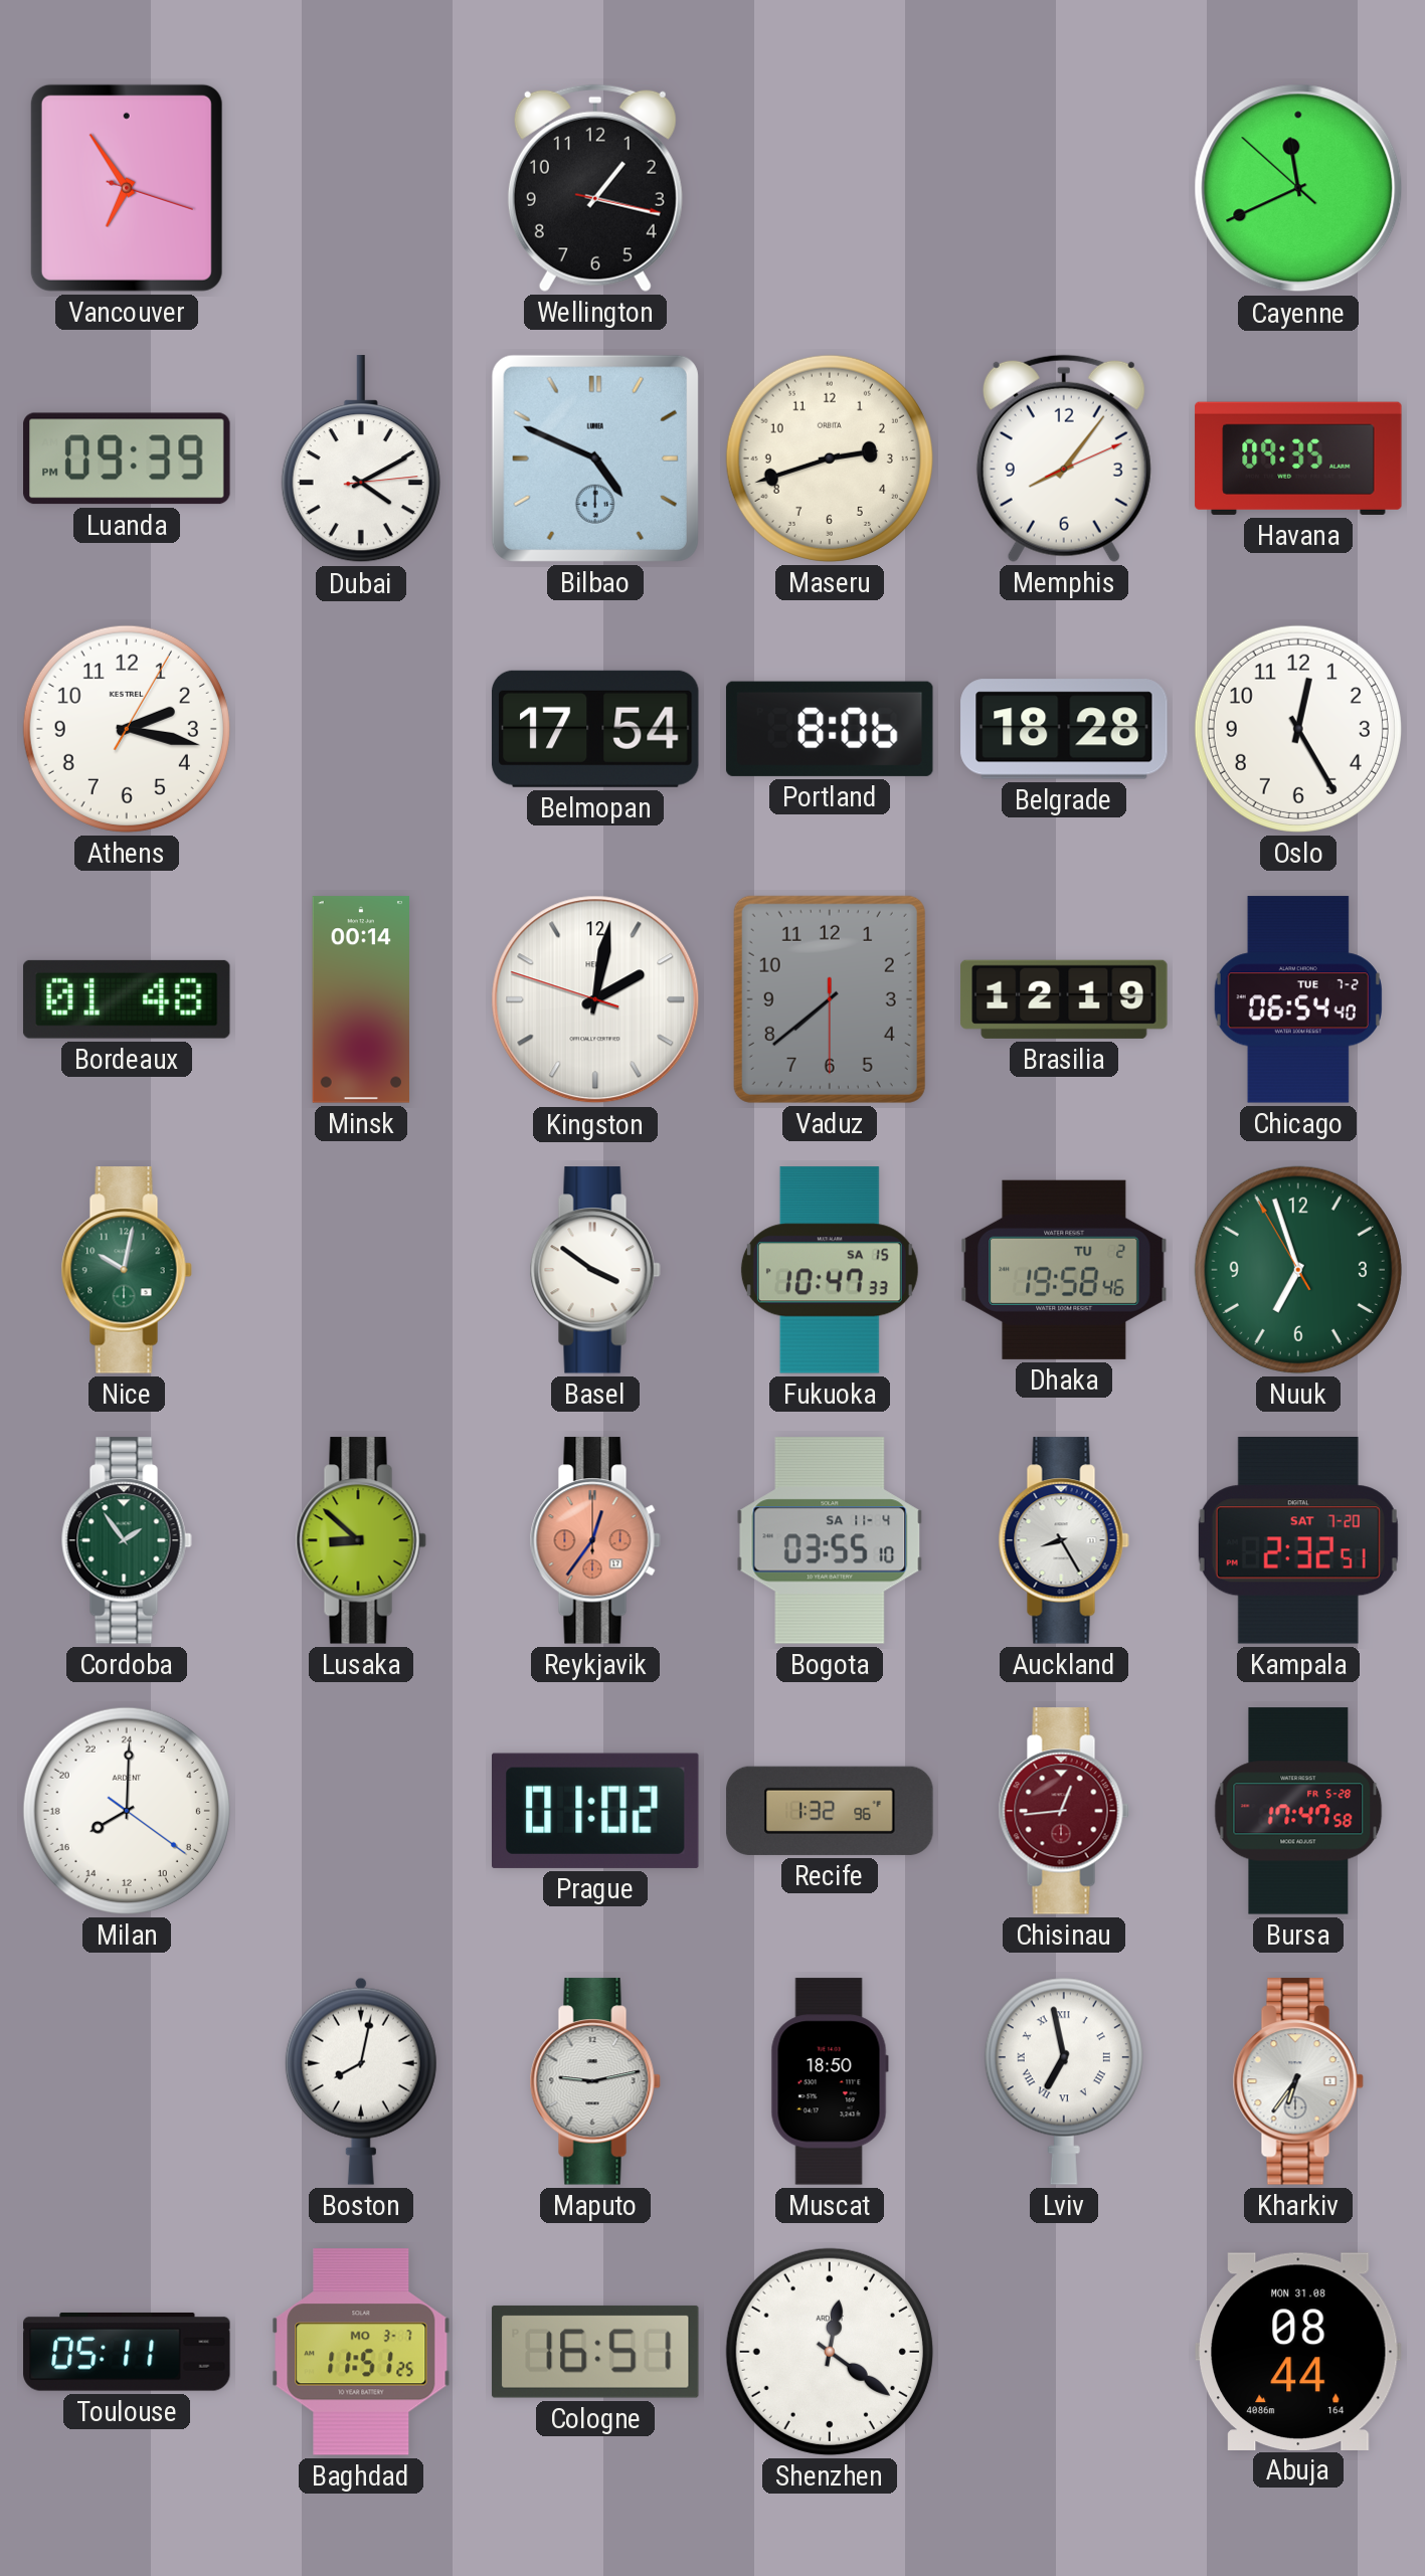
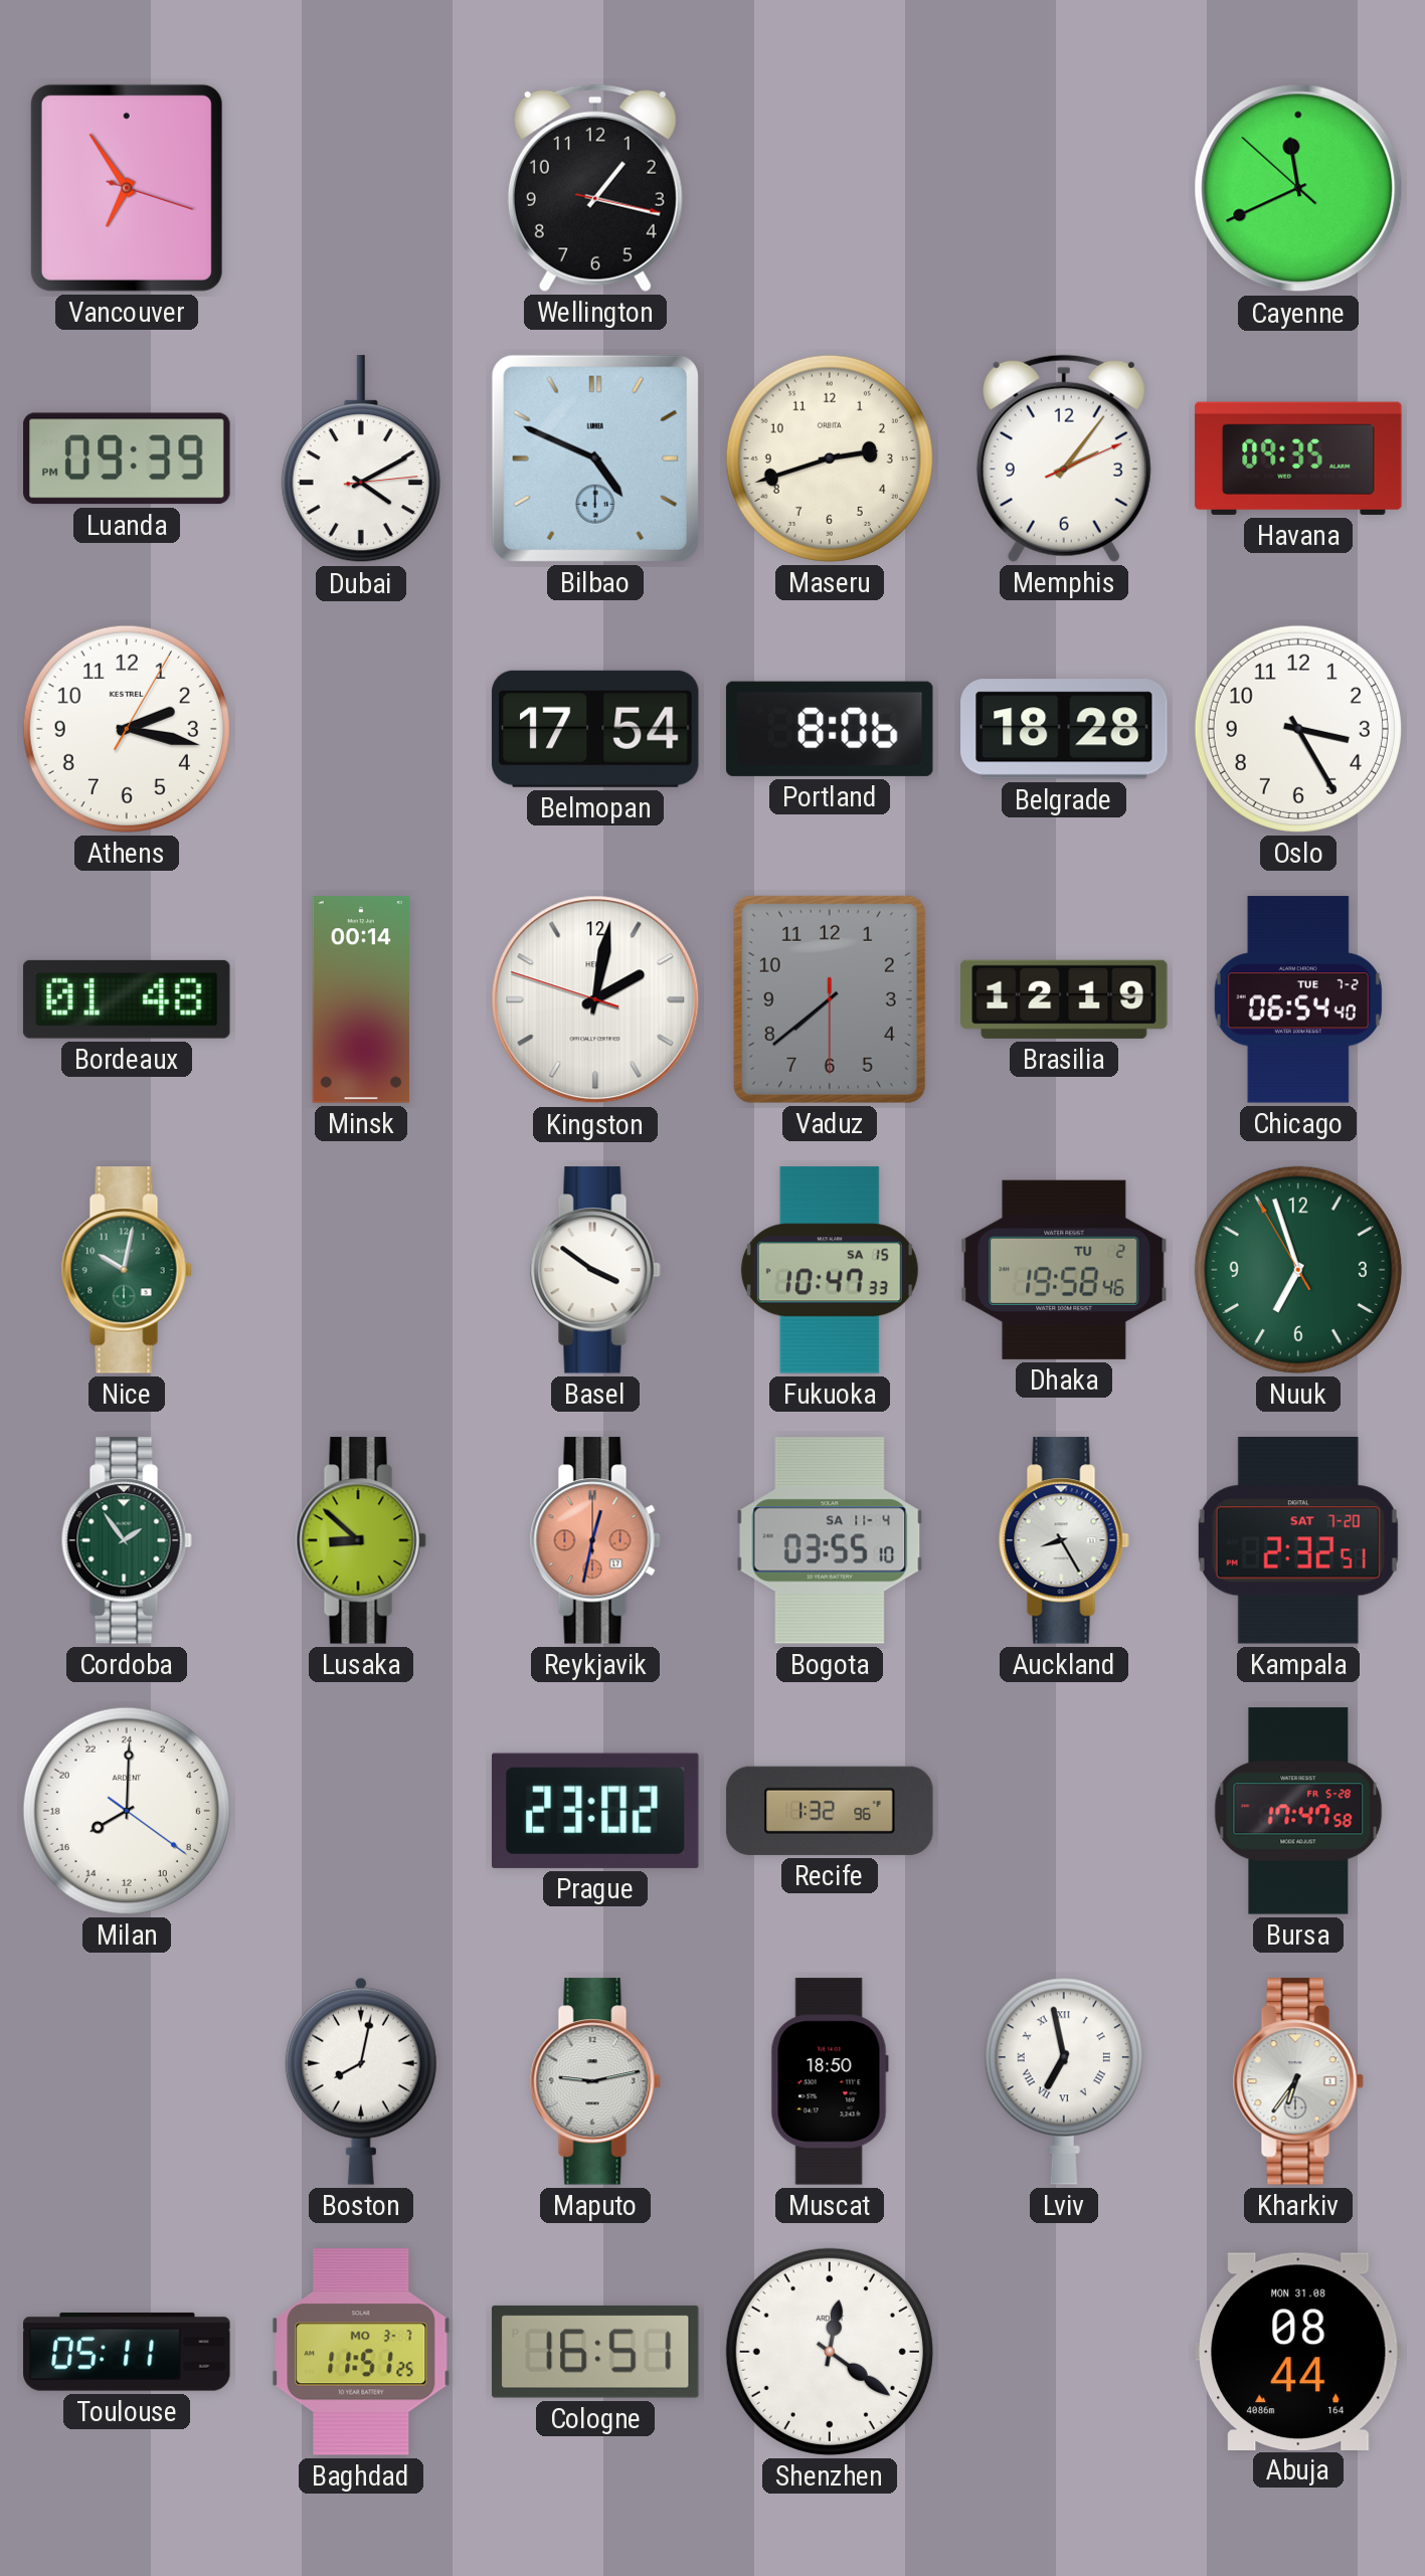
Memphis: 8:06 -> 2:06
Oslo: 12:25 -> 3:25
Reykjavik: 12:36 -> 12:32
Prague: 01:02 -> 23:02
Chisinau: 12:44 -> none
